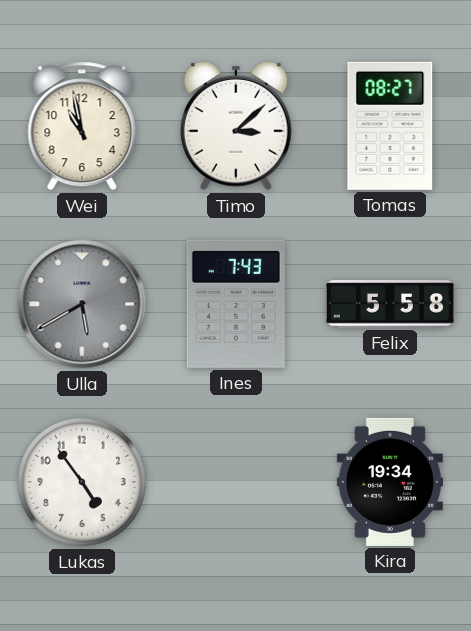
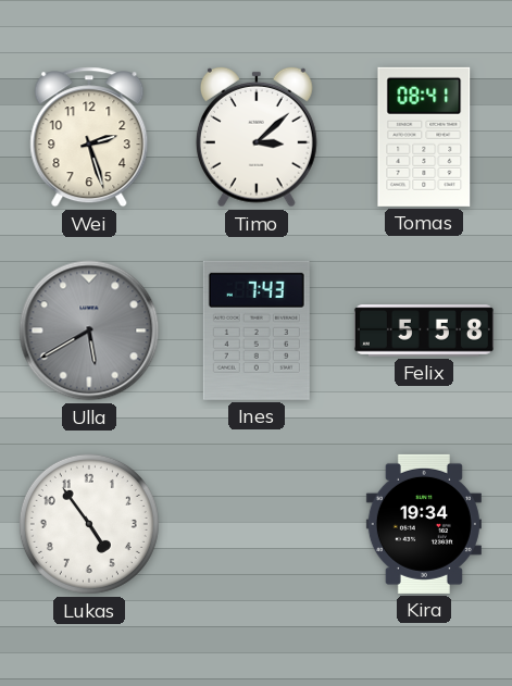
Wei: 10:58 -> 2:27
Tomas: 08:27 -> 08:41
